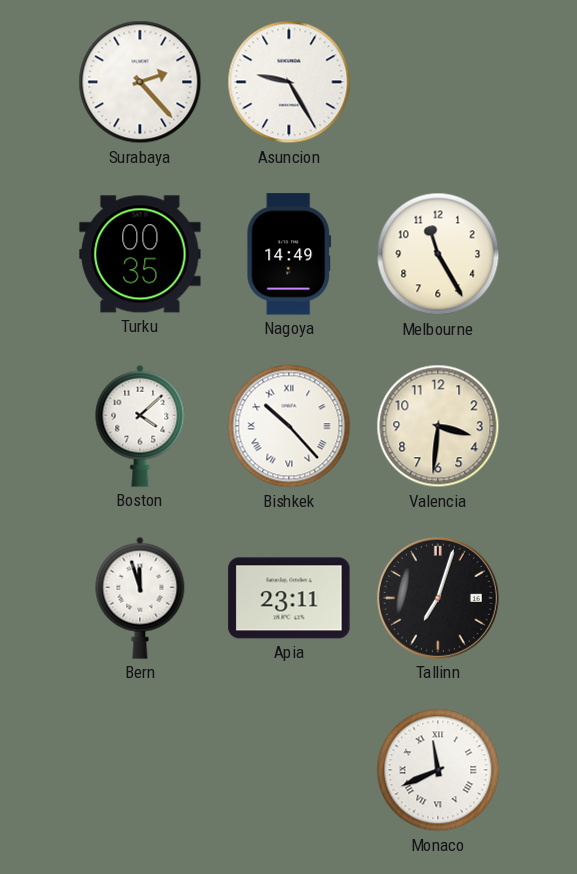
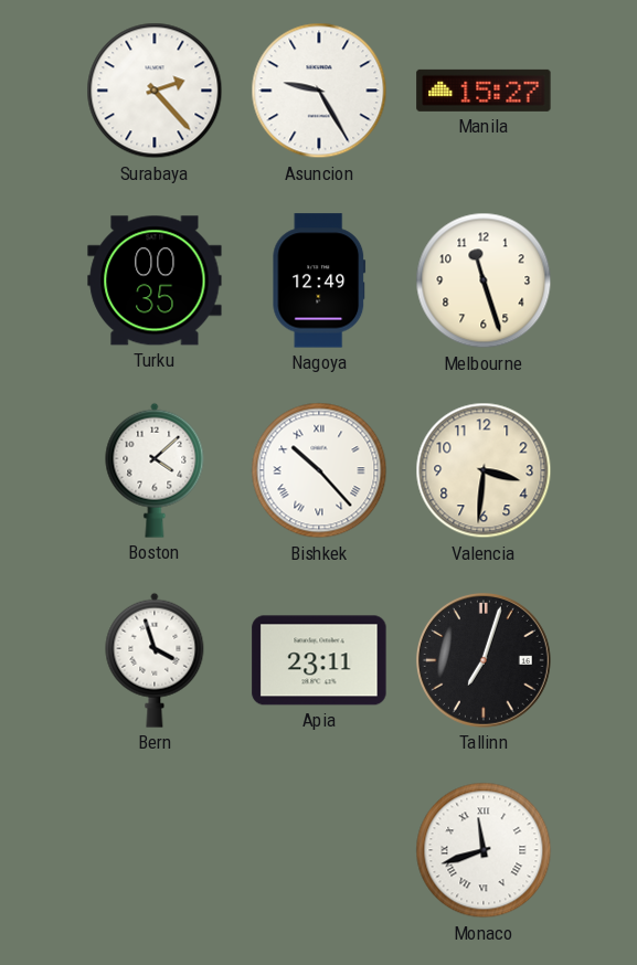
Manila: none -> 15:27
Nagoya: 14:49 -> 12:49
Melbourne: 11:25 -> 11:27
Bern: 11:57 -> 3:57
Monaco: 11:41 -> 11:42
